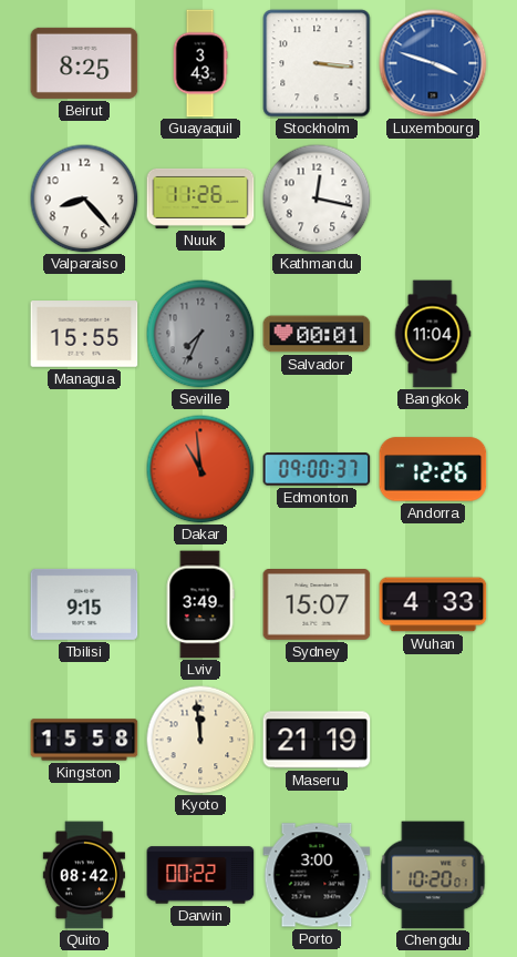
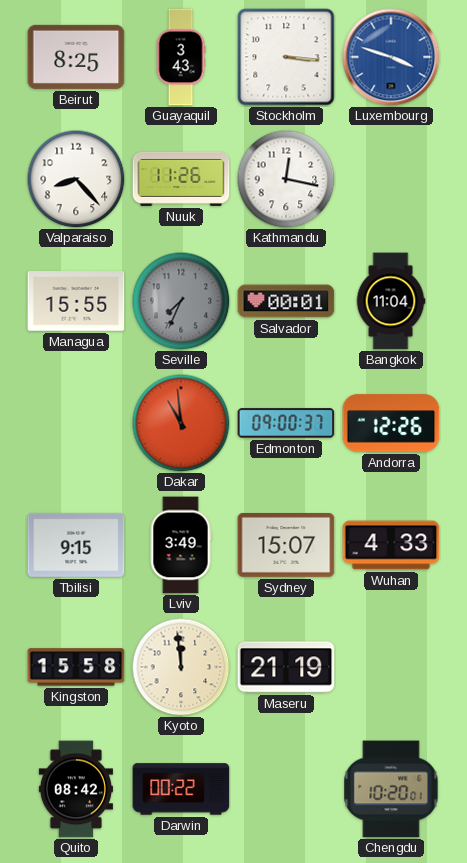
Porto: 3:00 -> none
